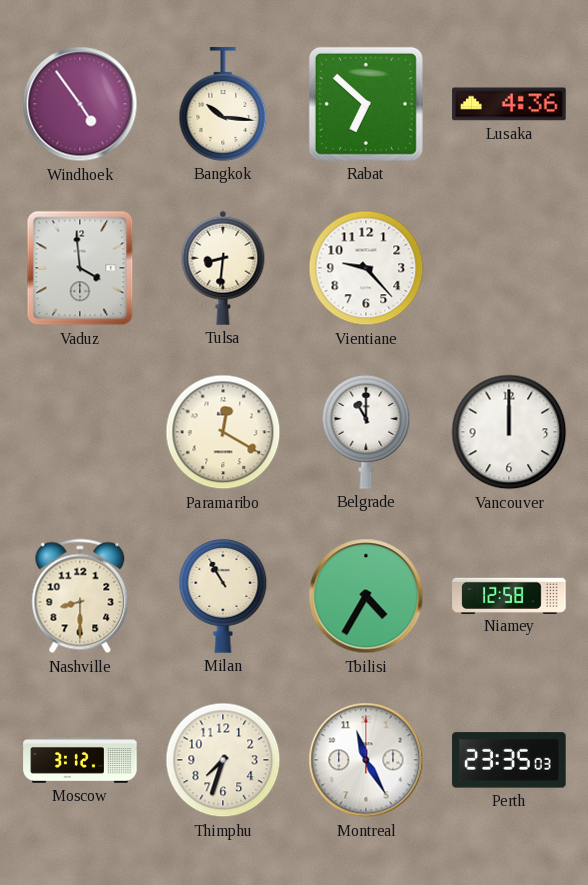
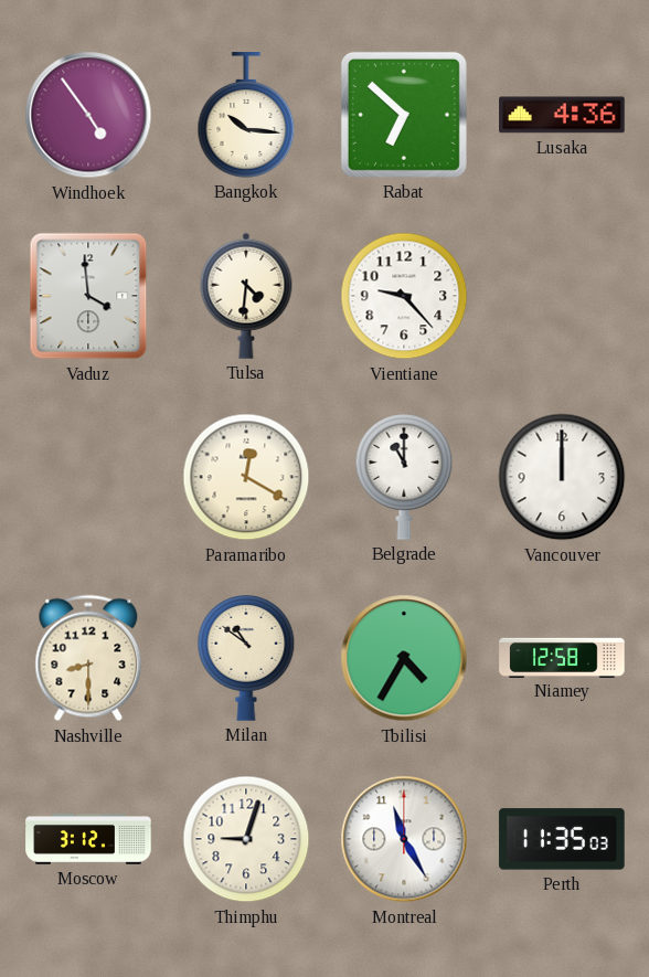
Tulsa: 8:31 -> 4:31
Milan: 10:55 -> 10:51
Thimphu: 7:33 -> 9:03
Perth: 23:35 -> 11:35
